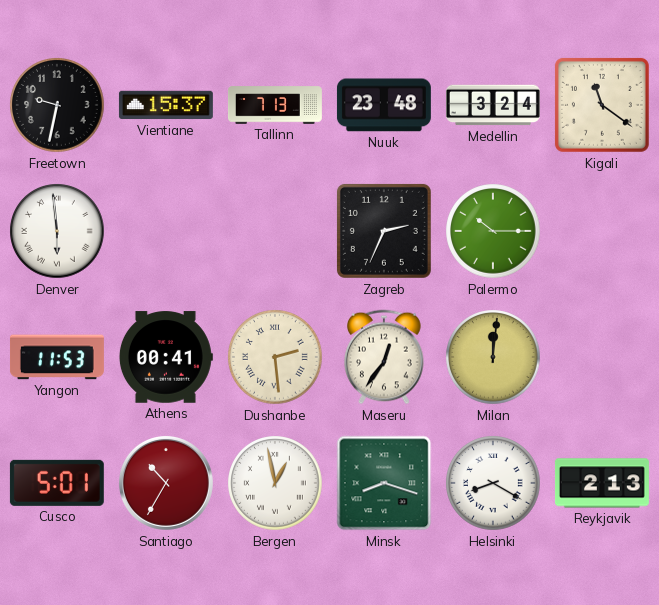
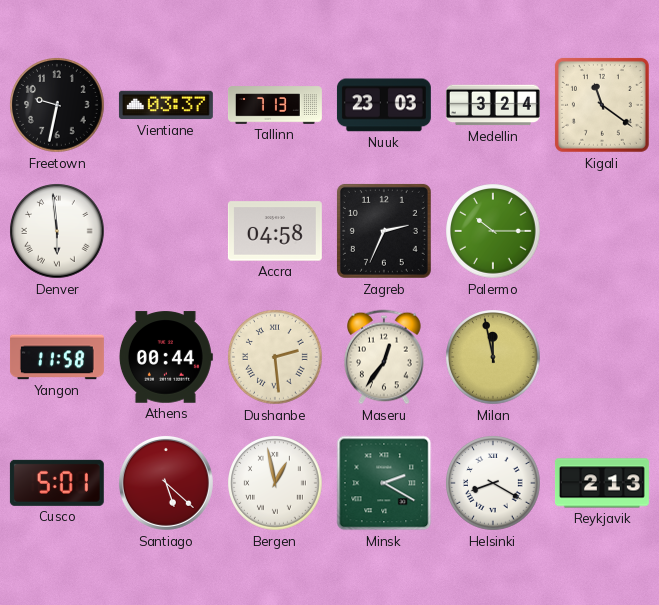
Vientiane: 15:37 -> 03:37
Nuuk: 23:48 -> 23:03
Accra: none -> 04:58
Yangon: 11:53 -> 11:58
Athens: 00:41 -> 00:44
Milan: 12:01 -> 11:58
Santiago: 10:35 -> 5:22
Minsk: 8:18 -> 2:20
